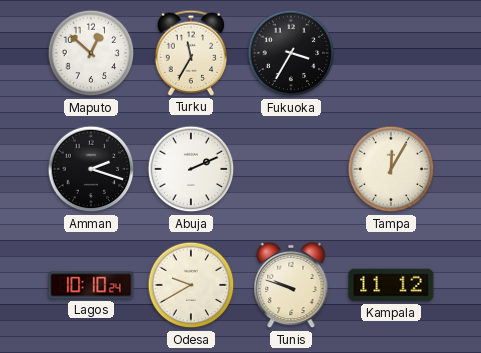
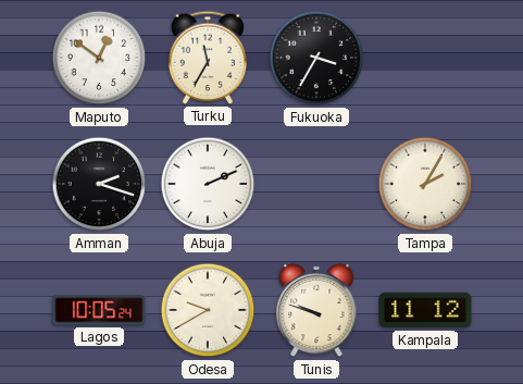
Maputo: 12:52 -> 12:51
Tampa: 12:05 -> 2:05
Lagos: 10:10 -> 10:05
